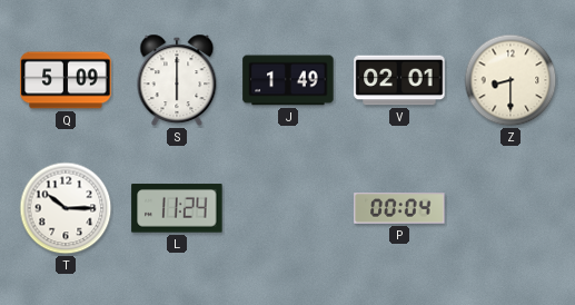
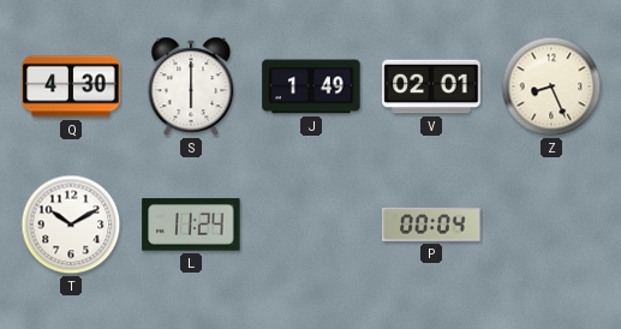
Q: 5:09 -> 4:30
Z: 8:30 -> 8:26
T: 10:15 -> 10:10
